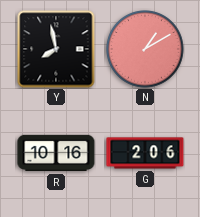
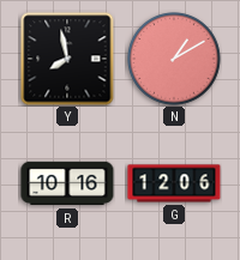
G: 2:06 -> 12:06
